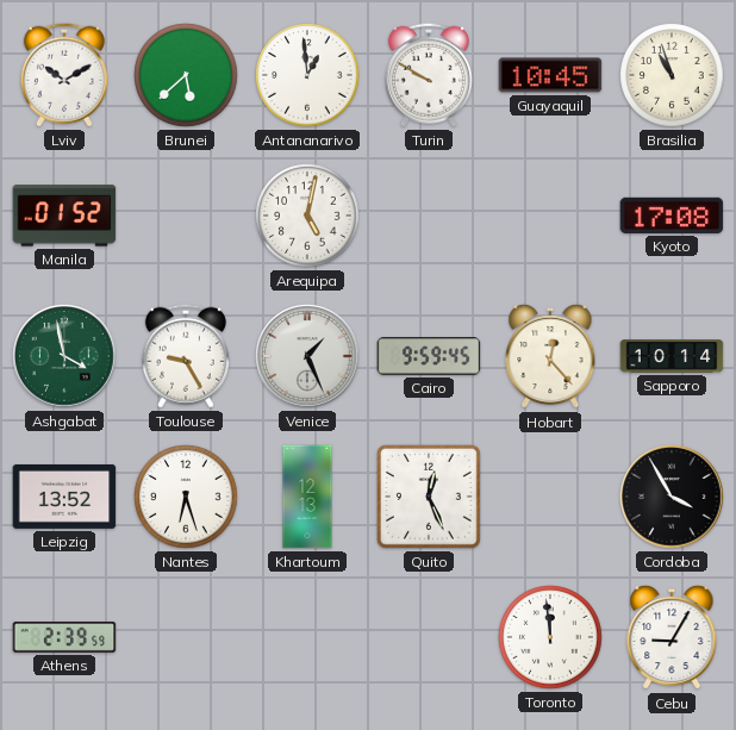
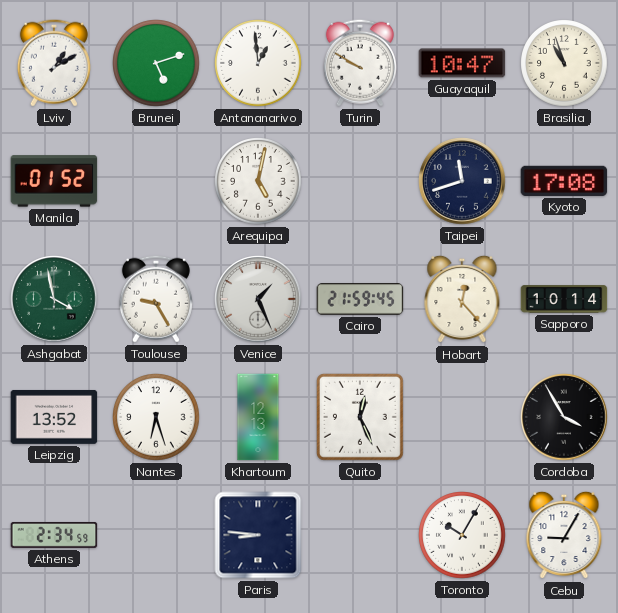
Lviv: 10:10 -> 1:10
Brunei: 5:38 -> 5:12
Guayaquil: 10:45 -> 10:47
Taipei: none -> 11:42
Cairo: 9:59 -> 21:59
Athens: 2:39 -> 2:34
Paris: none -> 8:46
Toronto: 11:59 -> 10:05
